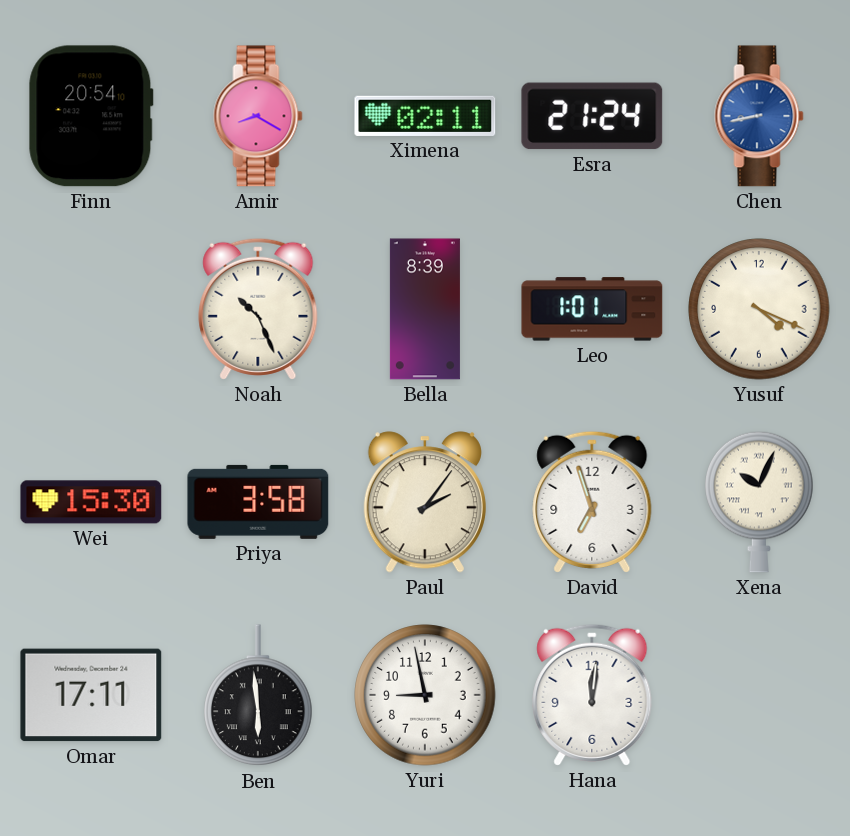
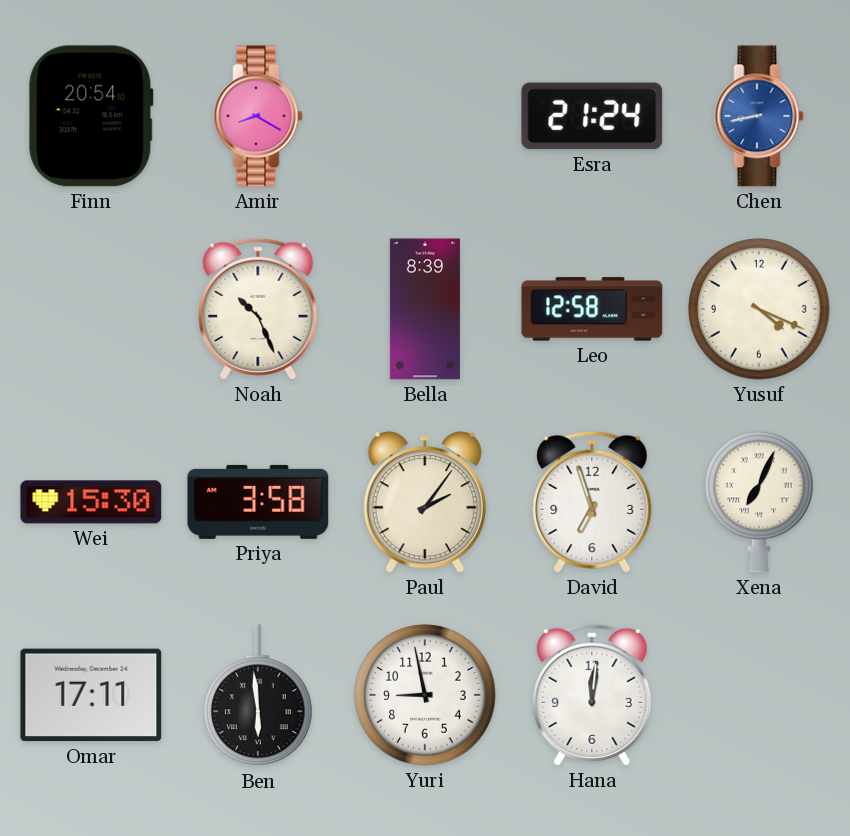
Ximena: 02:11 -> none
Leo: 1:01 -> 12:58
Xena: 10:04 -> 7:04
